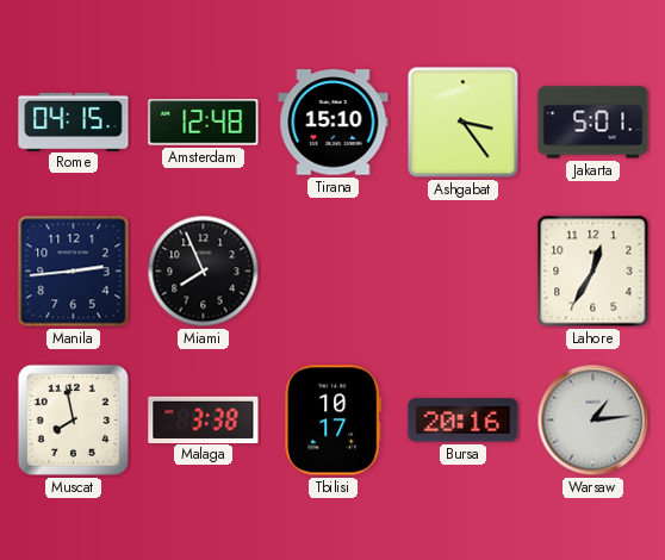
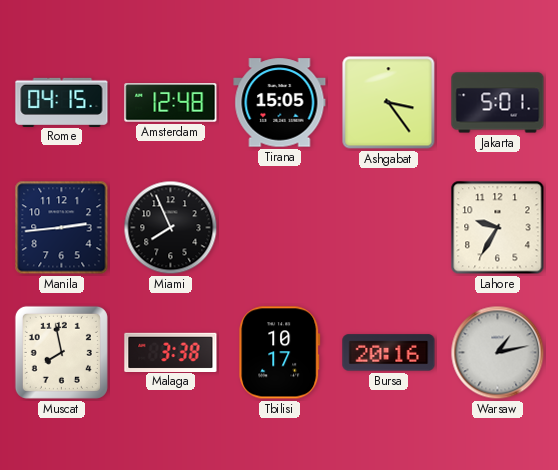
Tirana: 15:10 -> 15:05
Lahore: 12:35 -> 9:35
Warsaw: 1:14 -> 1:13
